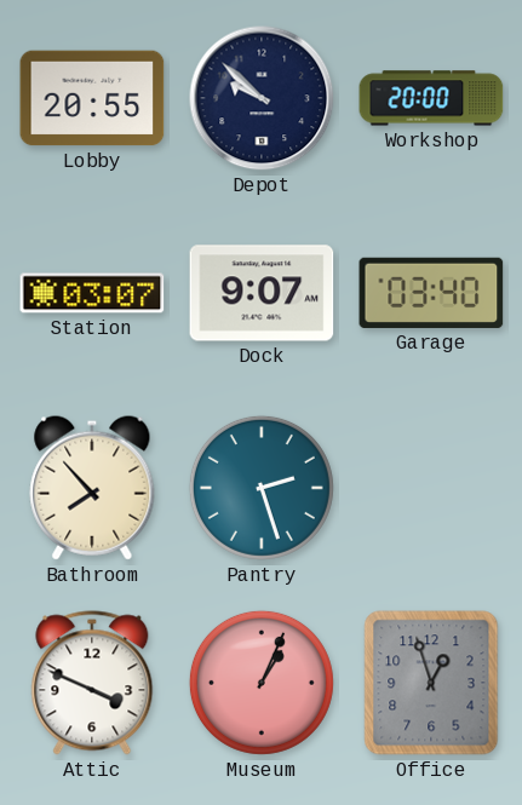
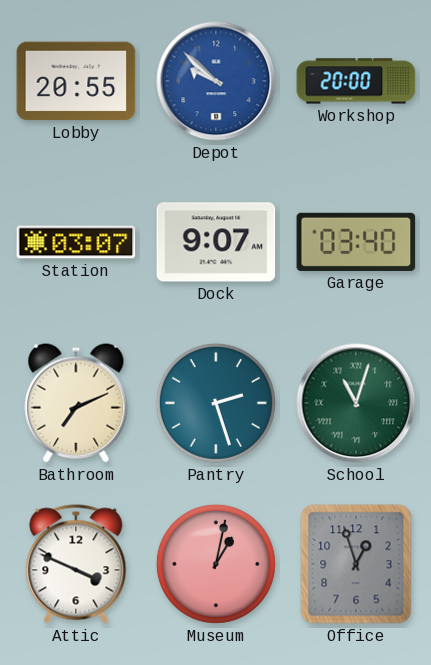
Depot dial: navy -> blue
Bathroom: 7:53 -> 7:11
School: none -> 11:03
Museum: 1:04 -> 1:02
